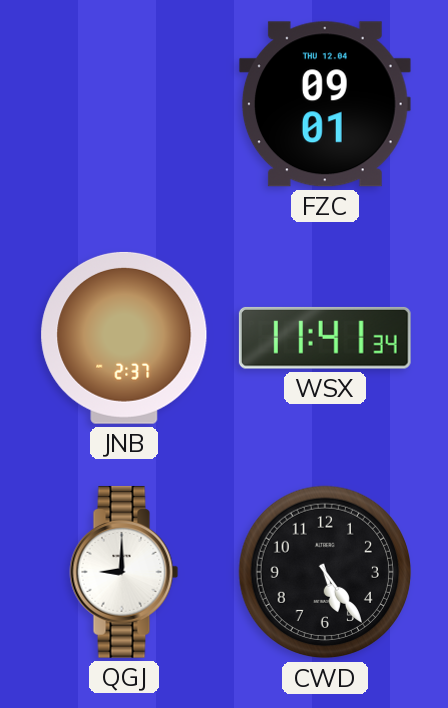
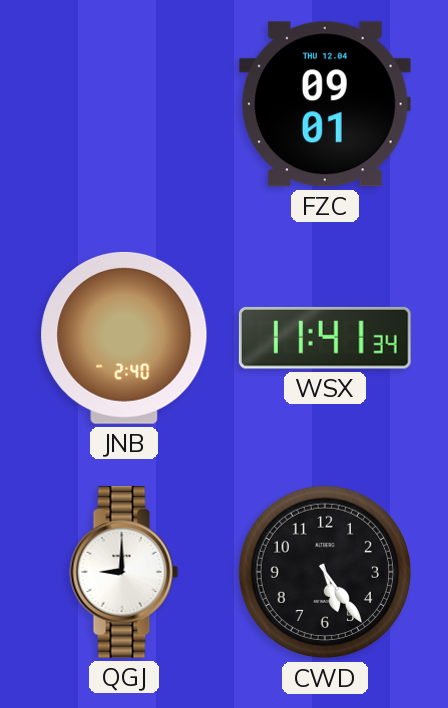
JNB: 2:37 -> 2:40
